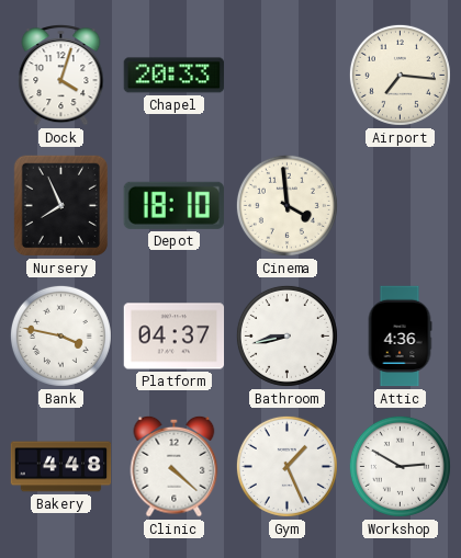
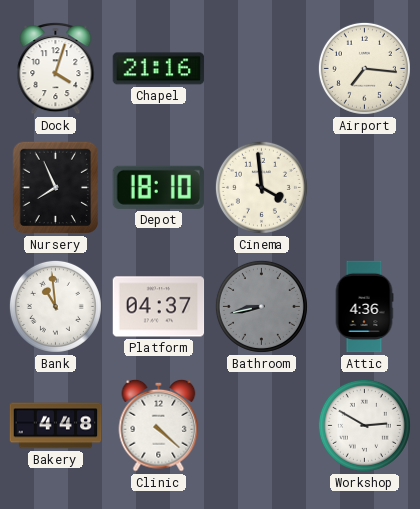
Chapel: 20:33 -> 21:16
Bank: 3:47 -> 10:59
Bathroom dial: white -> grey
Gym: 1:26 -> none
